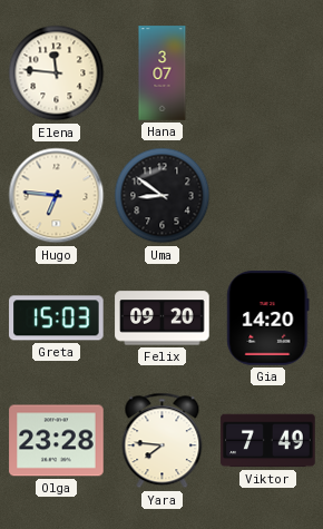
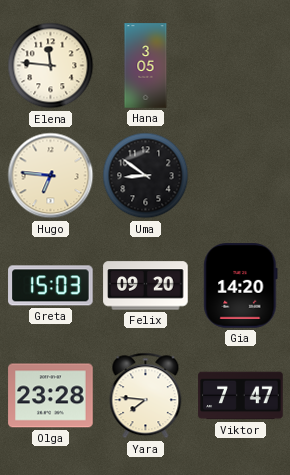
Hana: 3:07 -> 3:05
Viktor: 7:49 -> 7:47
